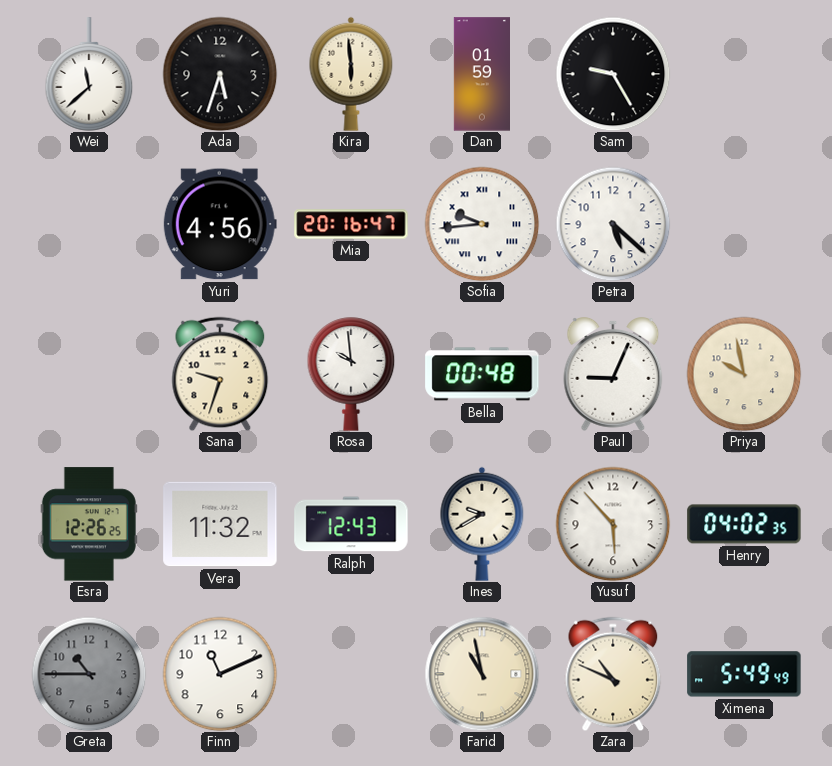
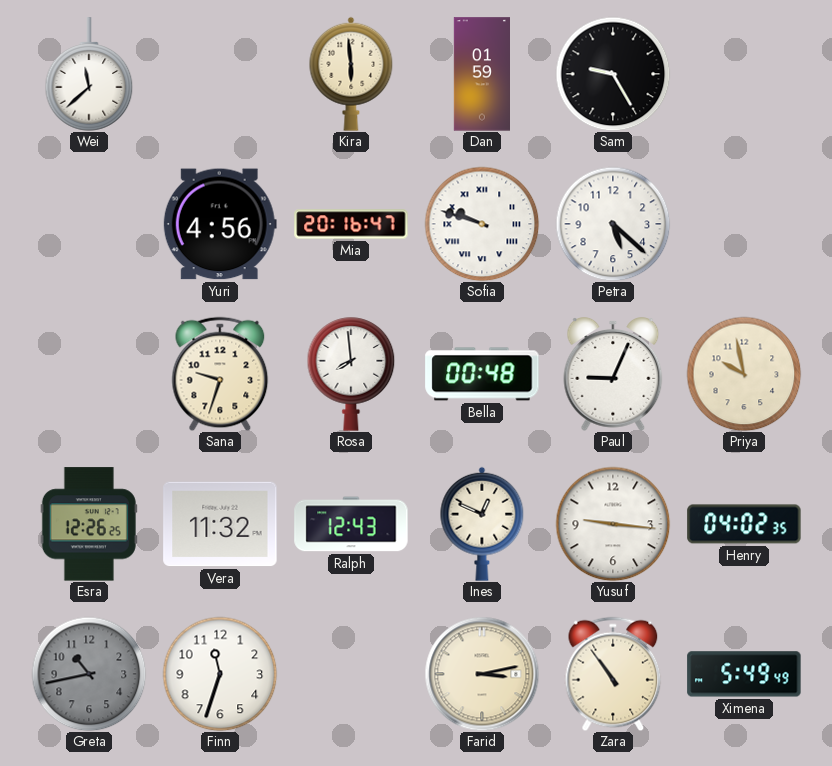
Ada: 5:33 -> none
Sofia: 9:44 -> 9:48
Rosa: 9:59 -> 7:59
Ines: 9:40 -> 12:49
Yusuf: 5:53 -> 9:16
Greta: 10:45 -> 10:43
Finn: 11:11 -> 11:33
Farid: 10:58 -> 3:13
Zara: 10:49 -> 10:54
